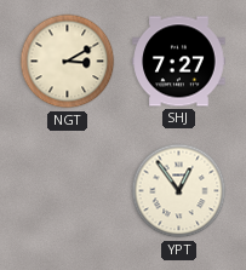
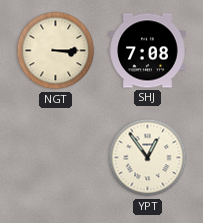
NGT: 3:10 -> 3:15
SHJ: 7:27 -> 7:08
